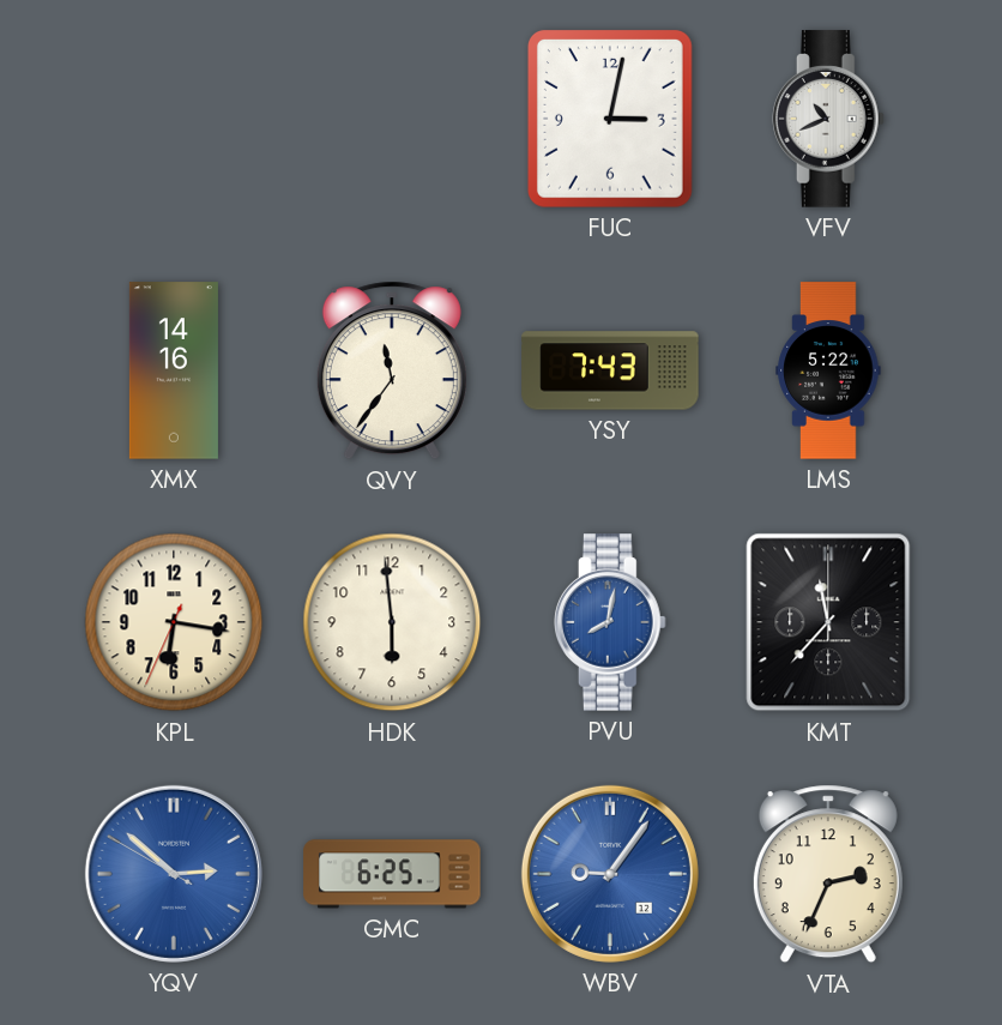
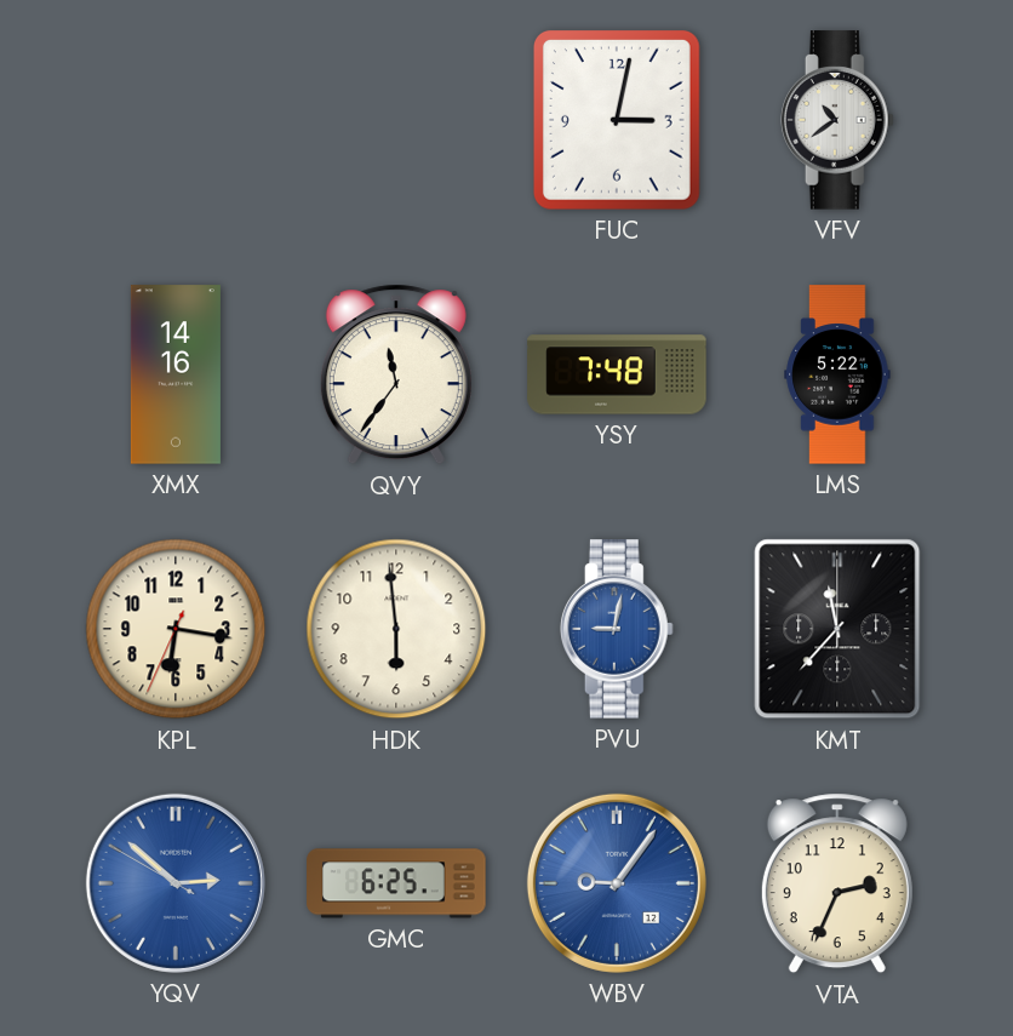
VFV: 10:41 -> 10:39
YSY: 7:43 -> 7:48
PVU: 8:02 -> 9:02
